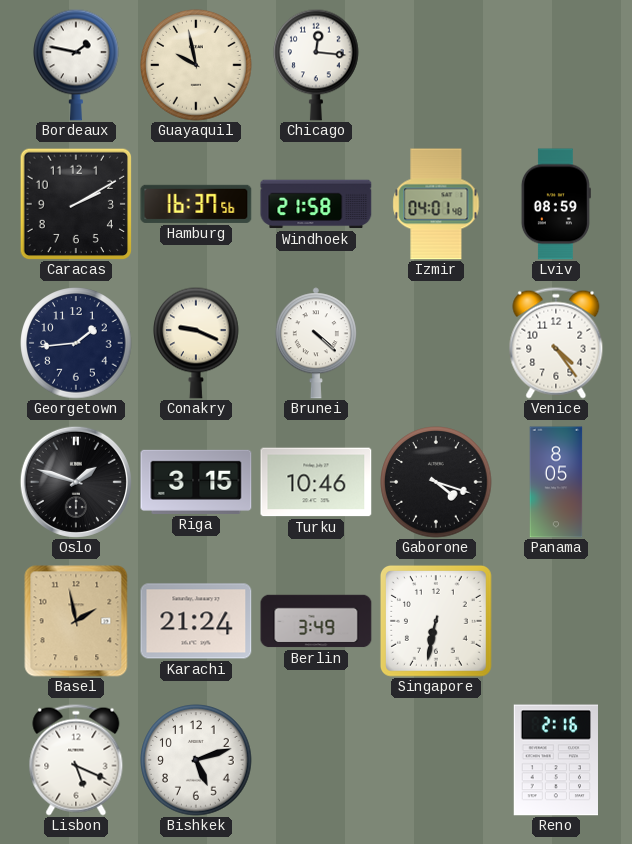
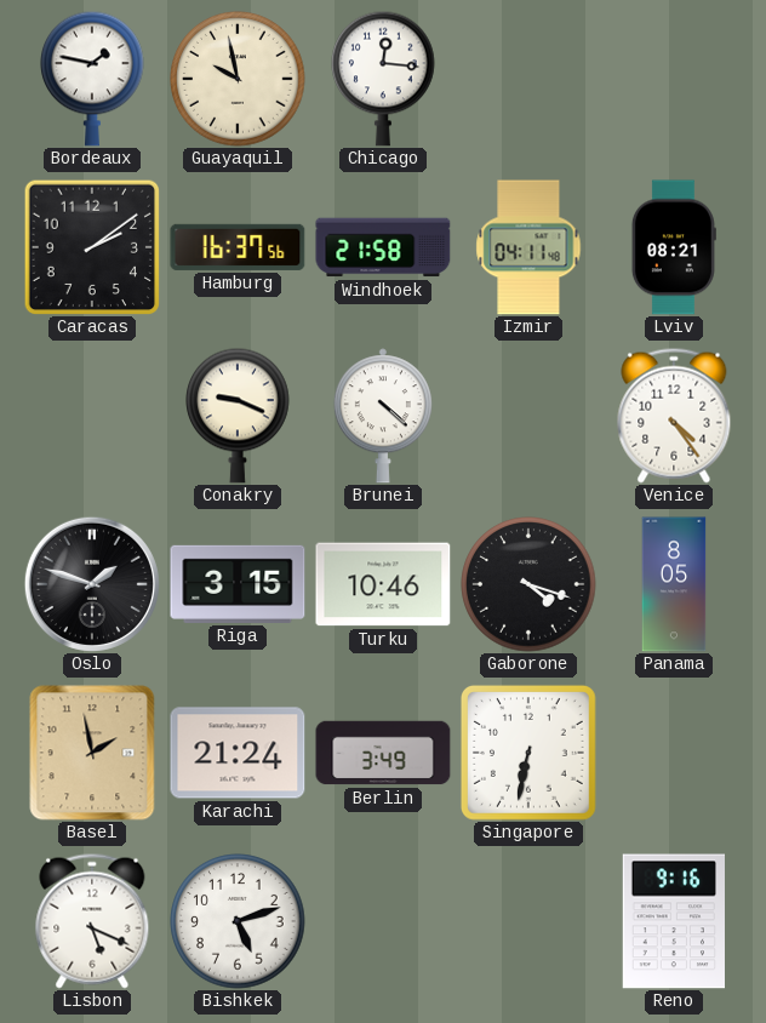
Caracas: 2:10 -> 2:09
Izmir: 04:01 -> 04:11
Lviv: 08:59 -> 08:21
Georgetown: 1:44 -> none
Reno: 2:16 -> 9:16
